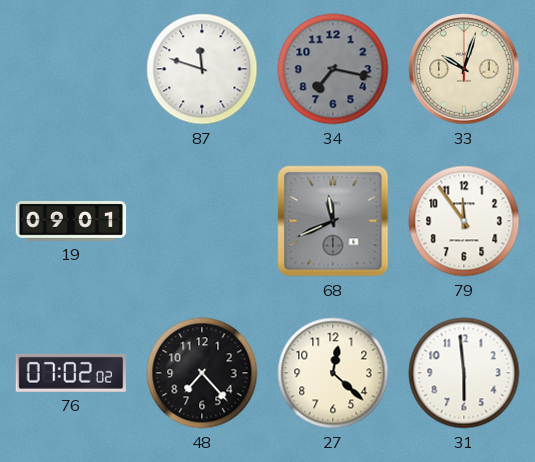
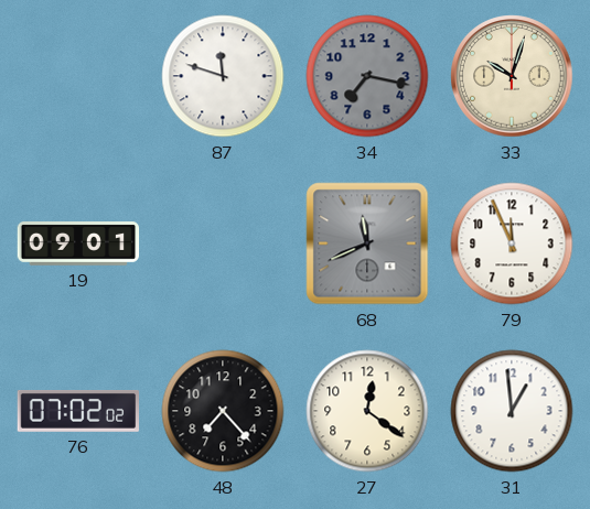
79: 11:54 -> 11:56
27: 12:22 -> 12:21
31: 5:59 -> 12:59
